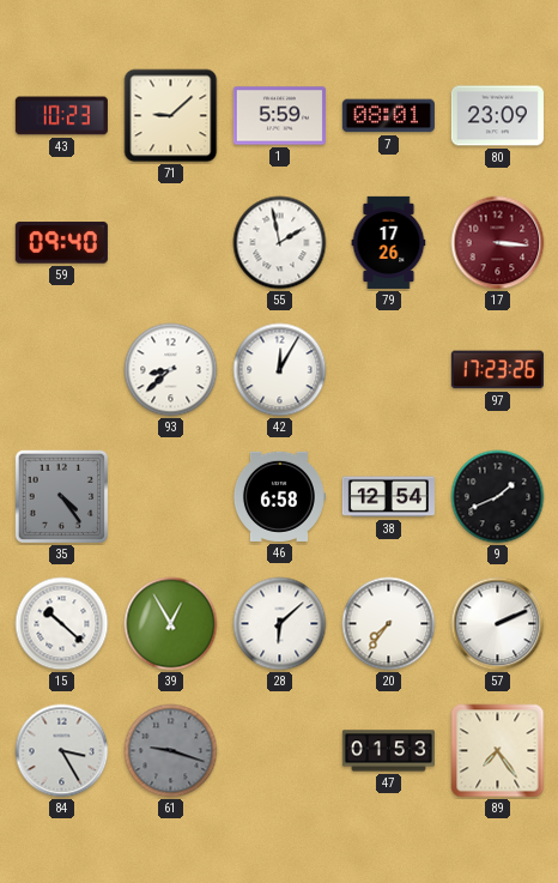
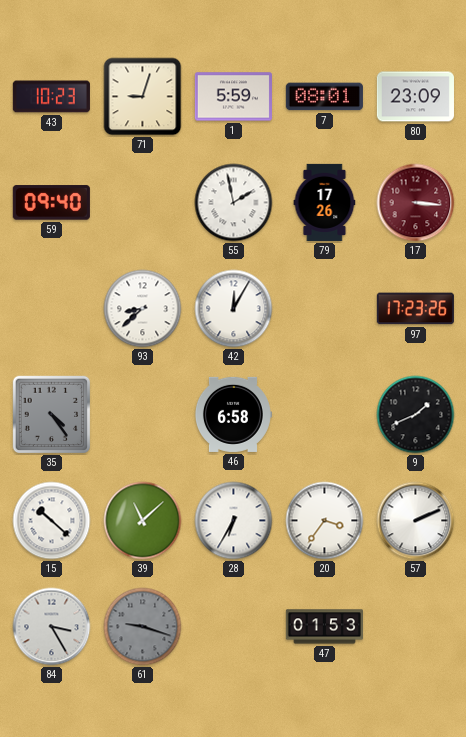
71: 9:08 -> 9:03
38: 12:54 -> none
39: 12:55 -> 11:08
28: 6:08 -> 6:35
20: 7:36 -> 3:36
89: 7:24 -> none
